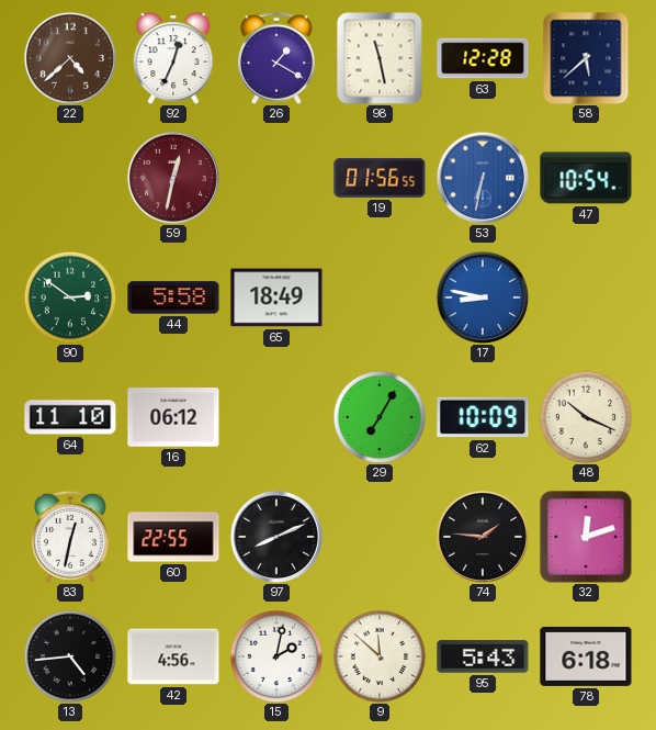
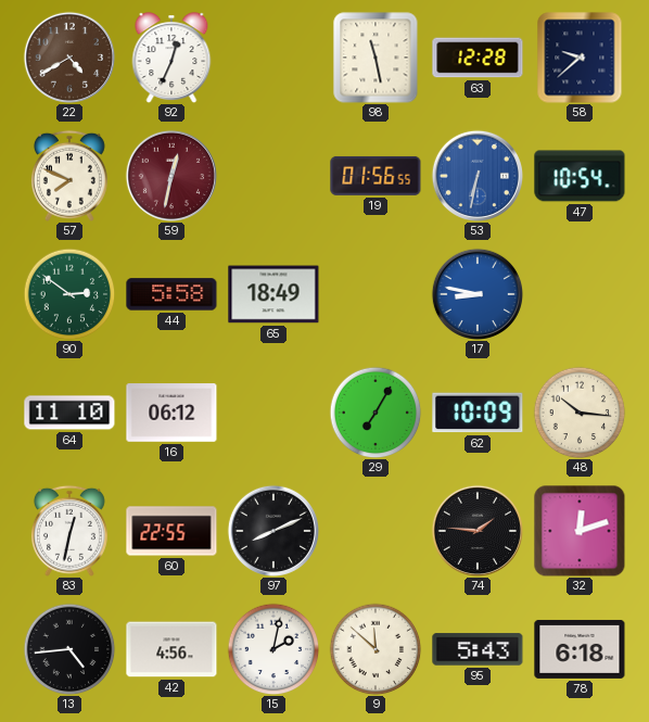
22: 4:38 -> 4:40
26: 1:20 -> none
58: 5:38 -> 9:38
57: none -> 7:49
48: 10:19 -> 10:16
